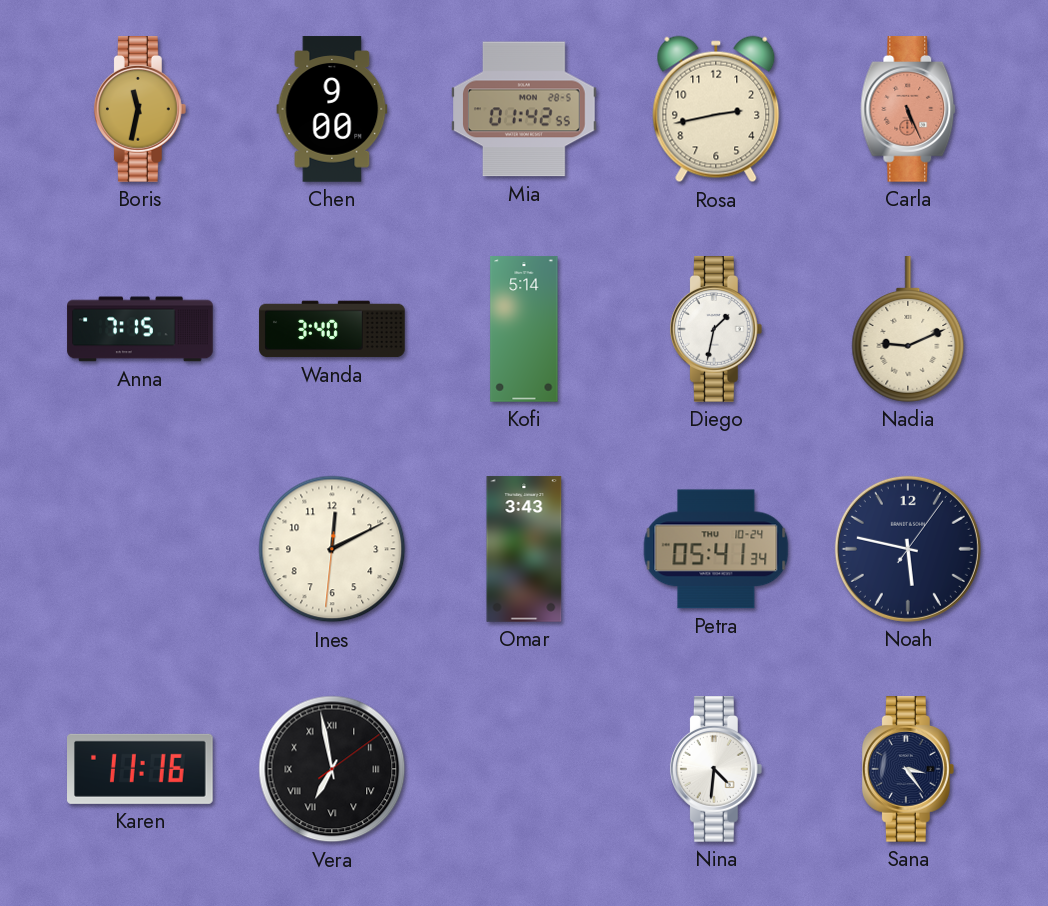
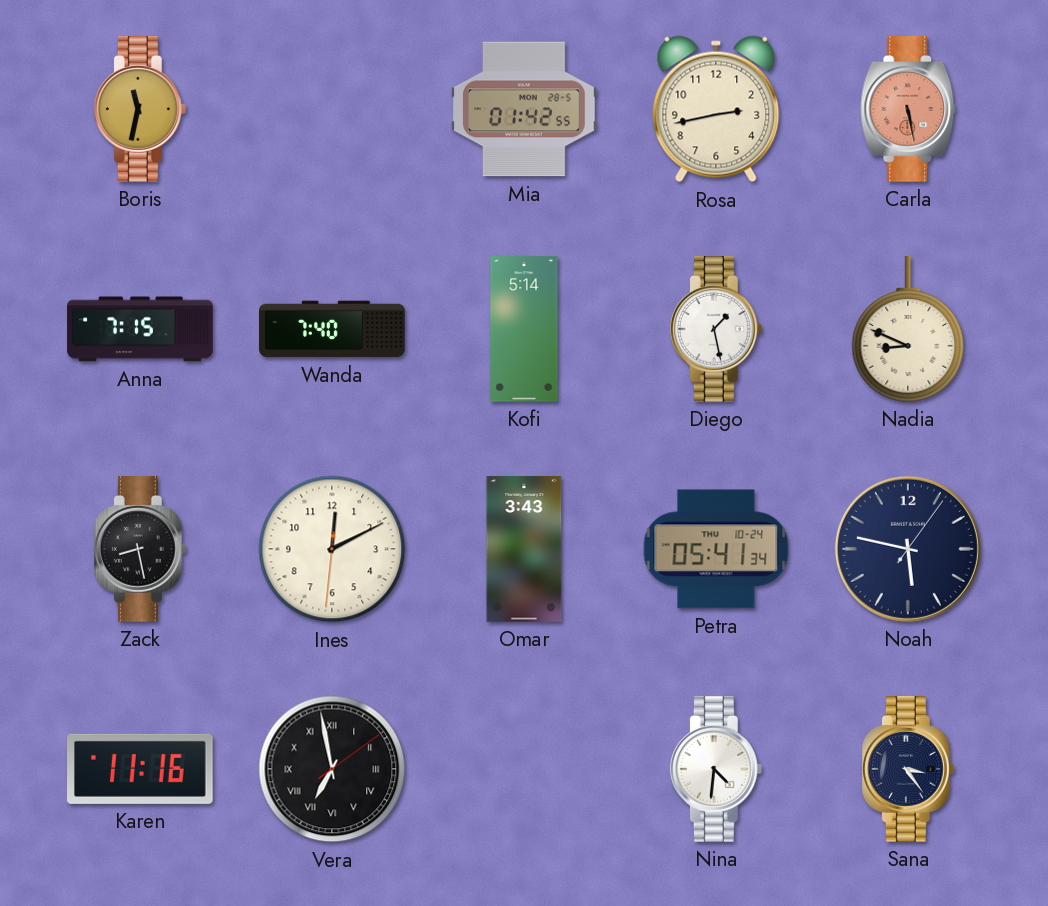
Chen: 9:00 -> none
Carla: 5:26 -> 5:28
Wanda: 3:40 -> 7:40
Diego: 1:32 -> 1:28
Nadia: 9:11 -> 8:49
Zack: none -> 8:28
